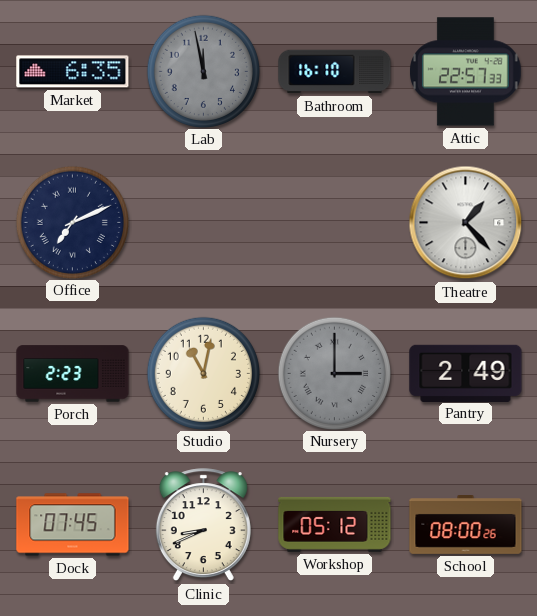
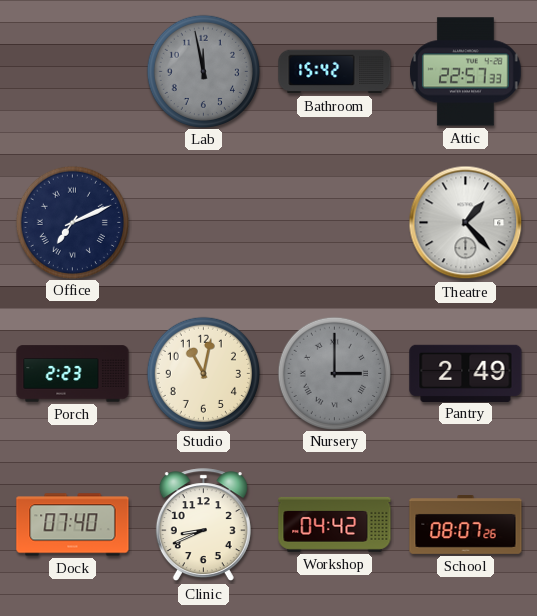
Market: 6:35 -> none
Bathroom: 16:10 -> 15:42
Dock: 07:45 -> 07:40
Workshop: 05:12 -> 04:42
School: 08:00 -> 08:07
